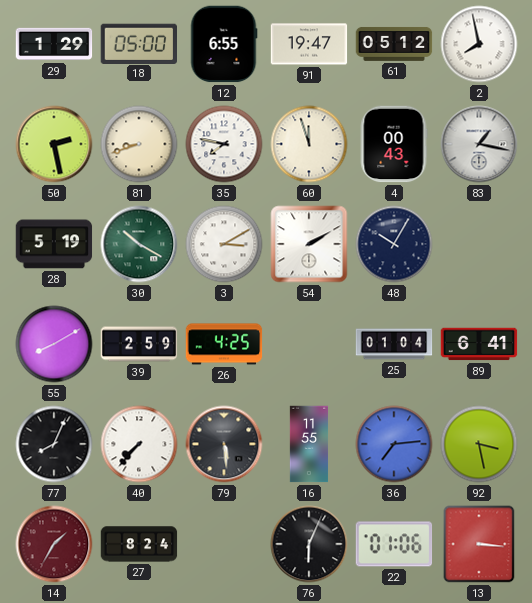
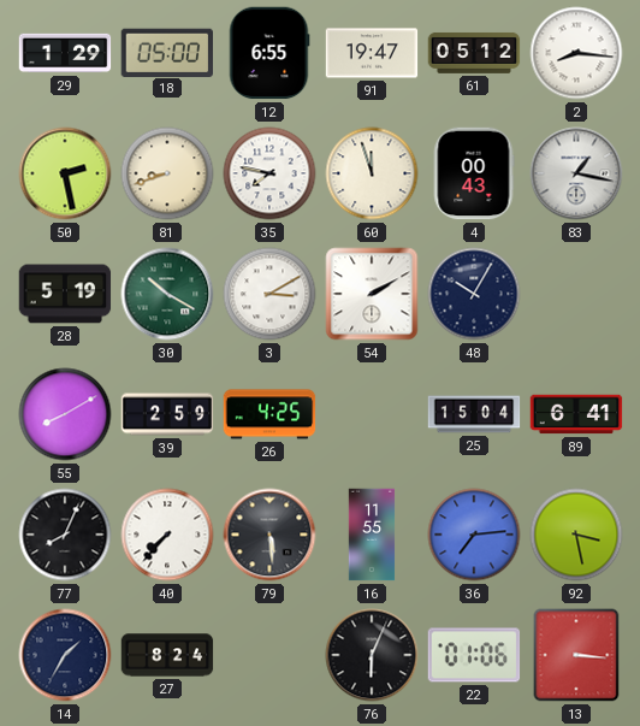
2: 7:58 -> 8:16
25: 01:04 -> 15:04
14 dial: burgundy -> navy
